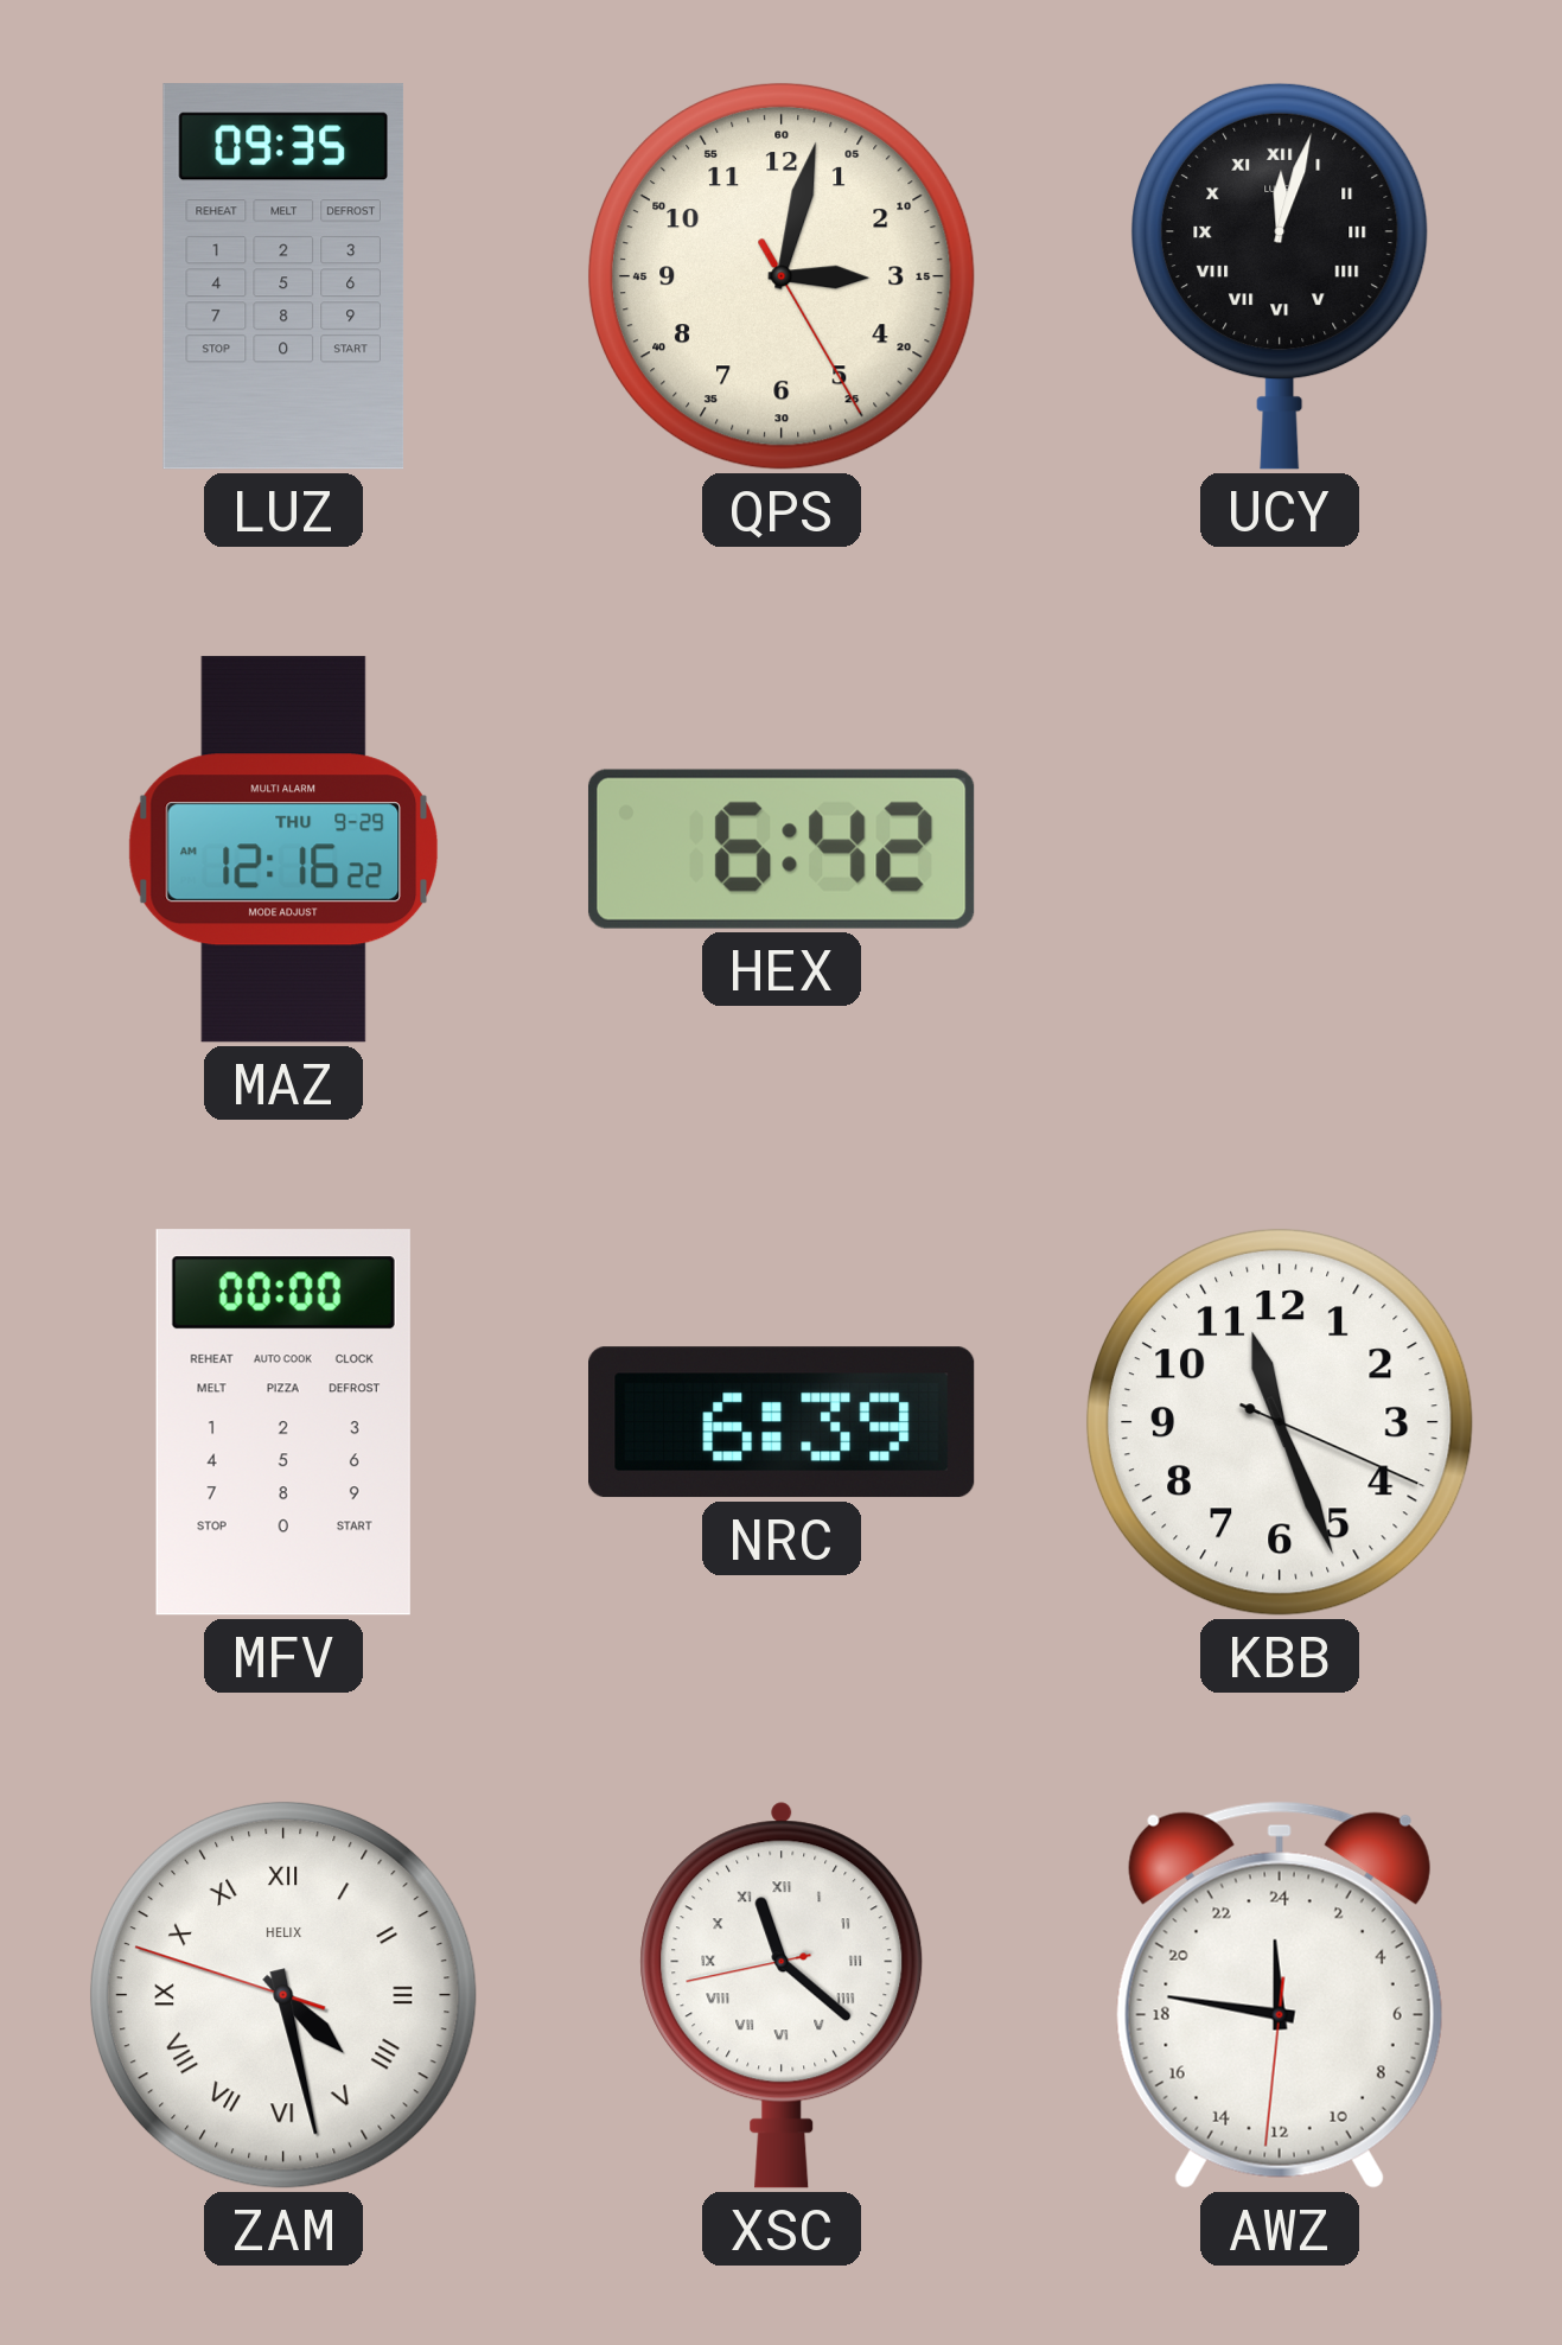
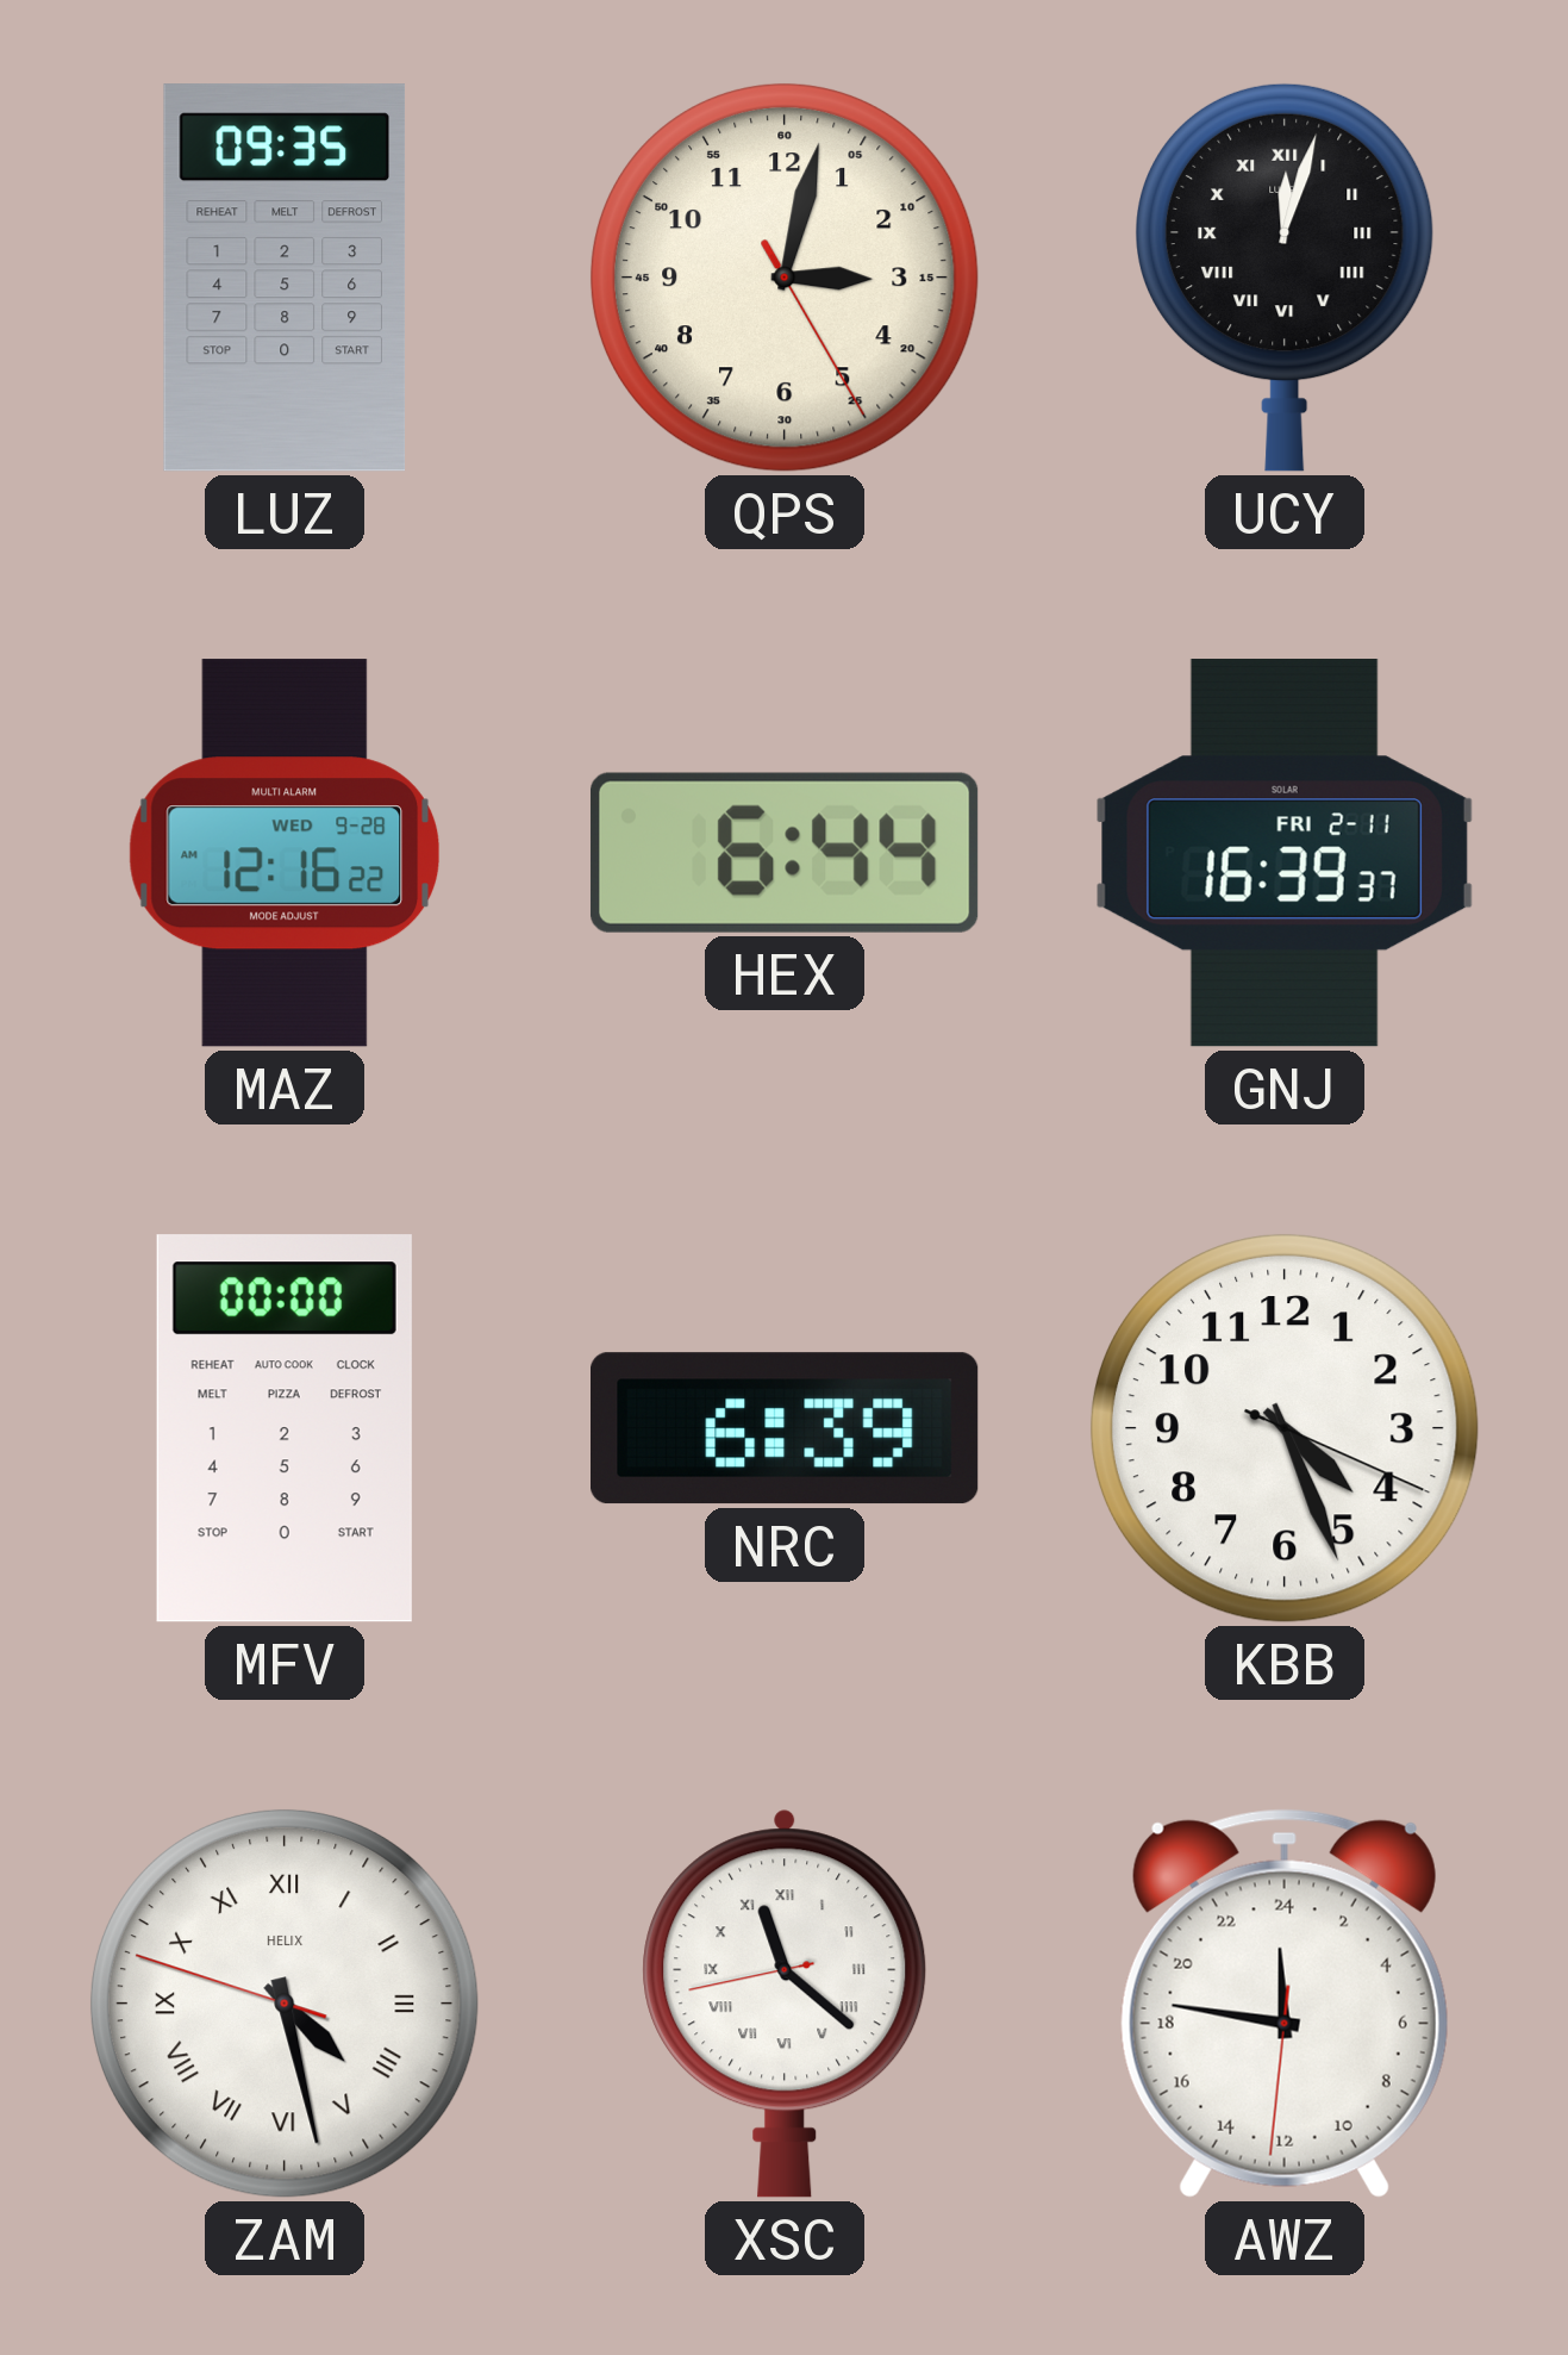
MAZ date: THU 9-29 -> WED 9-28
HEX: 6:42 -> 6:44
GNJ: none -> 16:39
KBB: 11:26 -> 4:26
